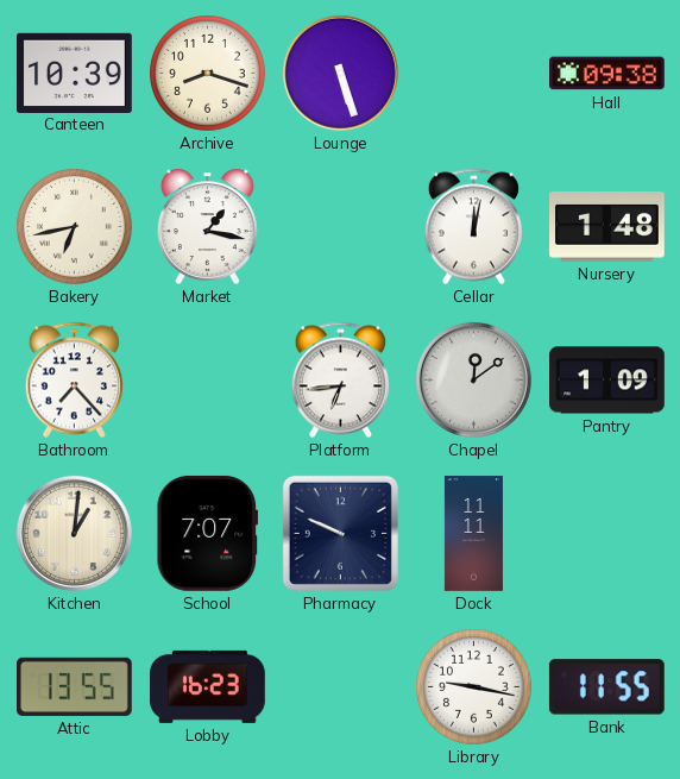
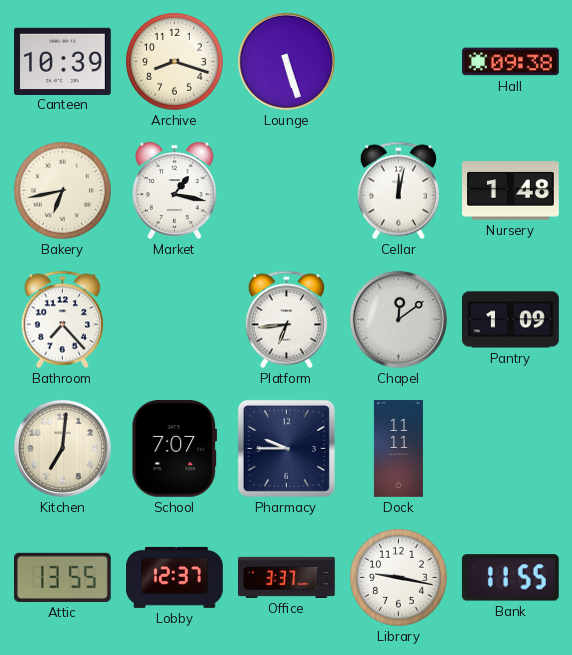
Kitchen: 1:01 -> 7:01
Pharmacy: 9:49 -> 9:45
Lobby: 16:23 -> 12:37
Office: none -> 3:37
